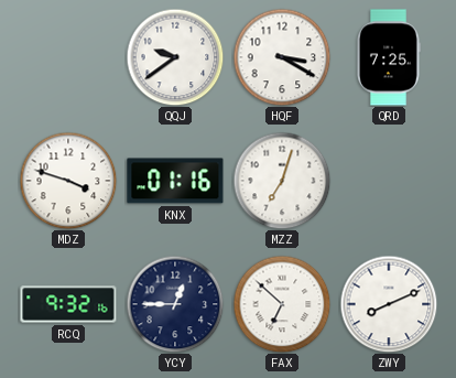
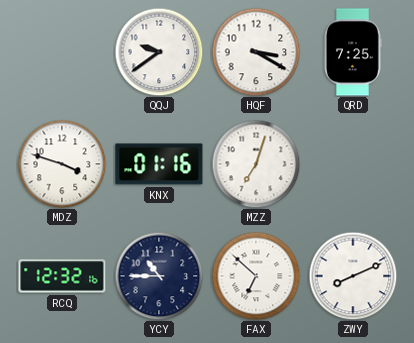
RCQ: 9:32 -> 12:32
YCY: 12:45 -> 10:45
